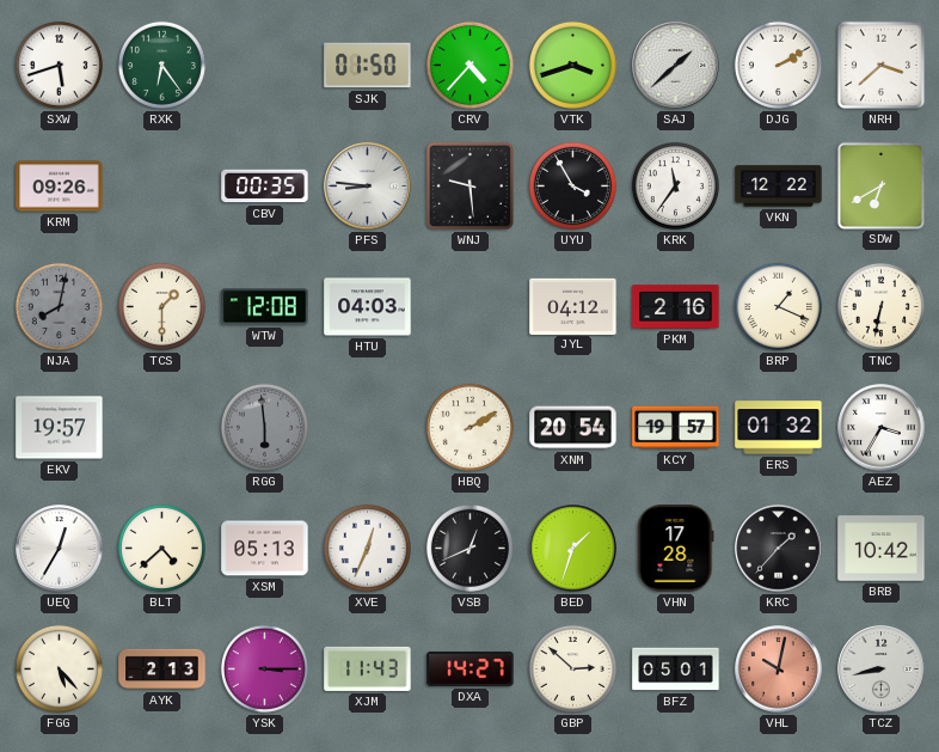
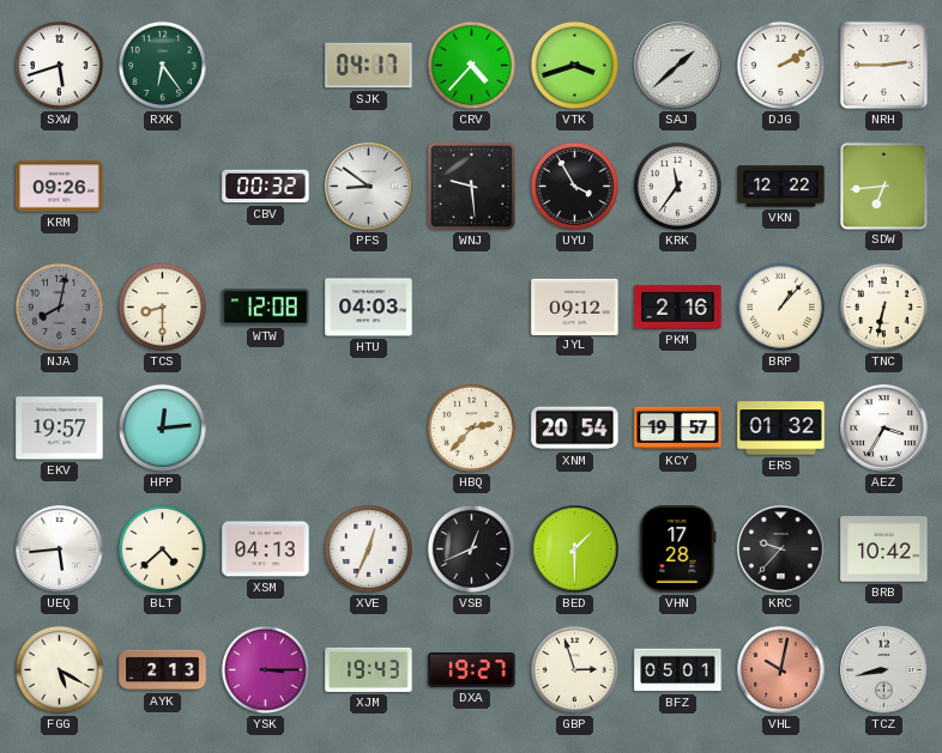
SJK: 01:50 -> 04:17
NRH: 3:38 -> 2:45
CBV: 00:35 -> 00:32
PFS: 8:46 -> 8:51
SDW: 6:40 -> 6:44
TCS: 1:30 -> 8:30
JYL: 04:12 -> 09:12
BRP: 1:19 -> 1:07
HPP: none -> 12:14
RGG: 5:59 -> none
HBQ: 2:10 -> 2:37
UEQ: 12:35 -> 5:44
XSM: 05:13 -> 04:13
BED: 1:33 -> 1:30
KRC: 1:37 -> 9:37
FGG: 5:23 -> 5:20
XJM: 11:43 -> 19:43
DXA: 14:27 -> 19:27
GBP: 2:52 -> 2:57
